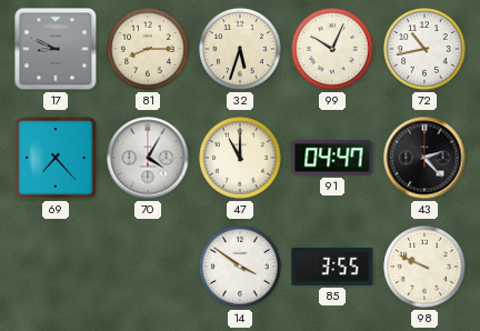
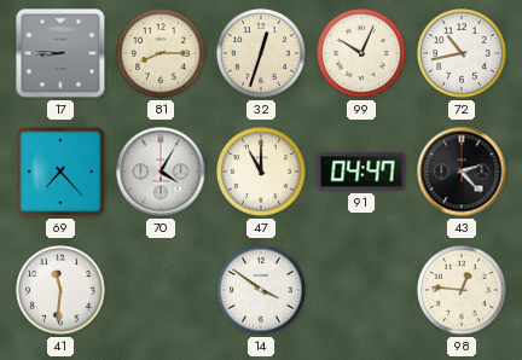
17: 8:49 -> 8:45
32: 5:33 -> 12:33
41: none -> 11:31
85: 3:55 -> none
98: 9:49 -> 12:46
